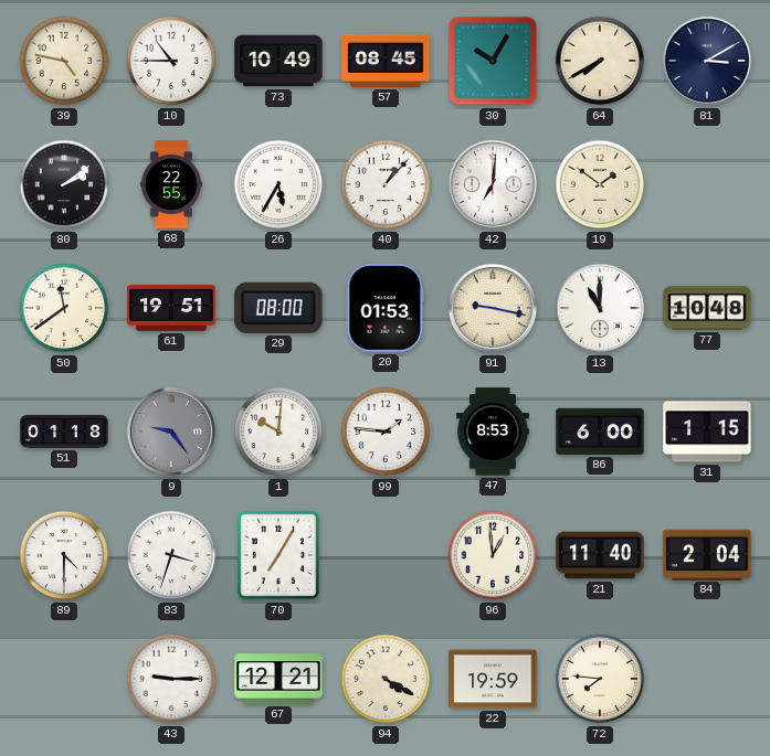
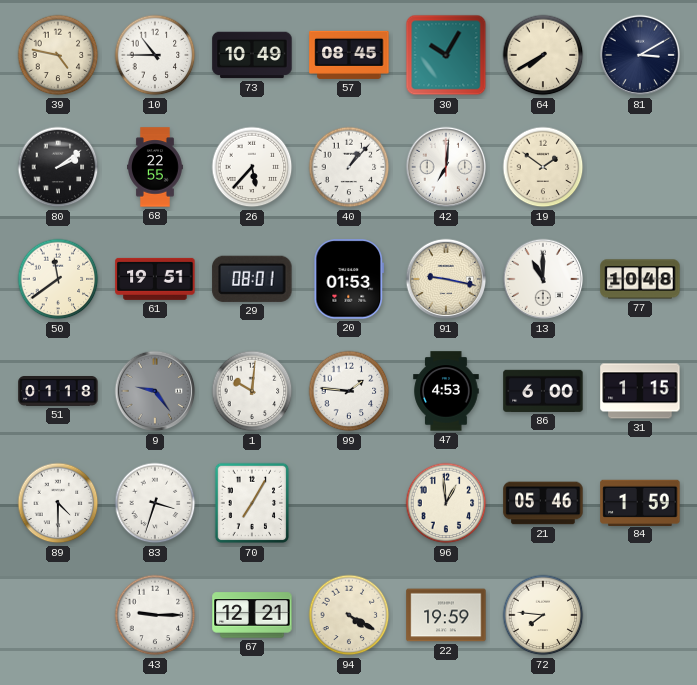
26: 5:35 -> 5:37
29: 08:00 -> 08:01
47: 8:53 -> 4:53
21: 11:40 -> 05:46
84: 2:04 -> 1:59
